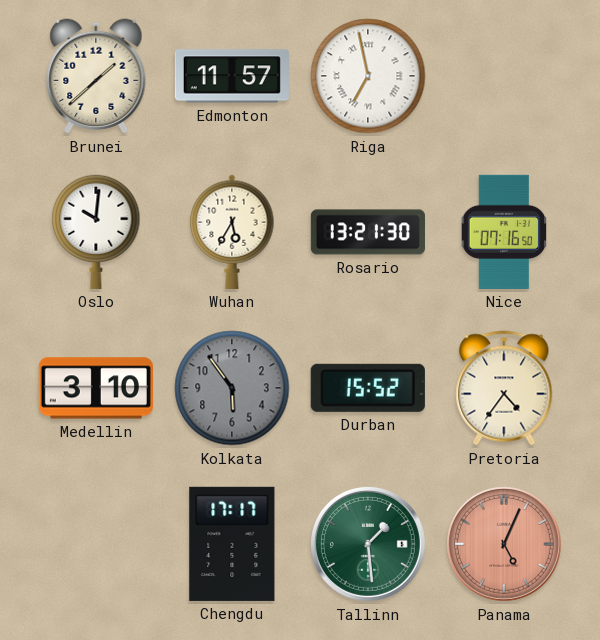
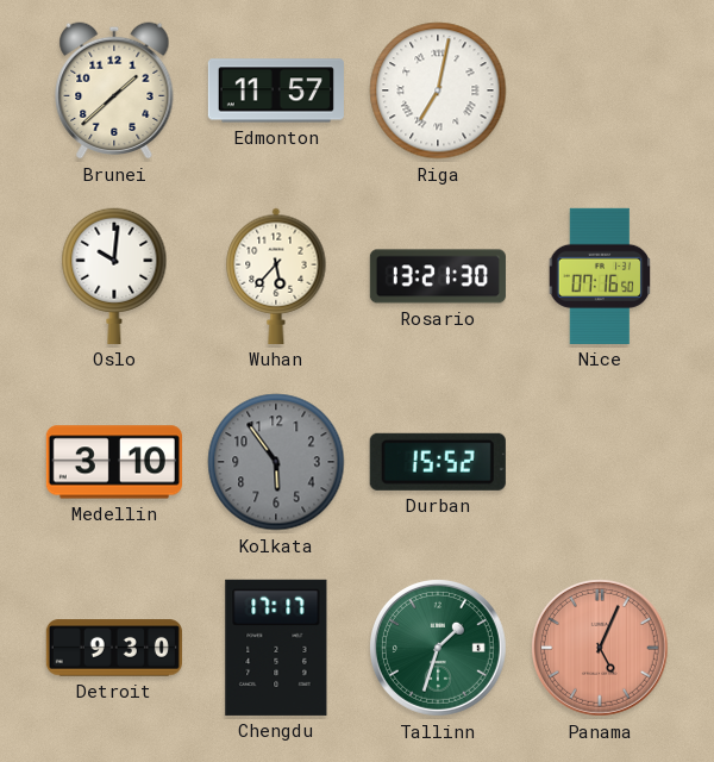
Riga: 6:58 -> 7:02
Wuhan: 5:35 -> 5:37
Pretoria: 4:36 -> none
Detroit: none -> 9:30
Tallinn: 1:29 -> 1:33
